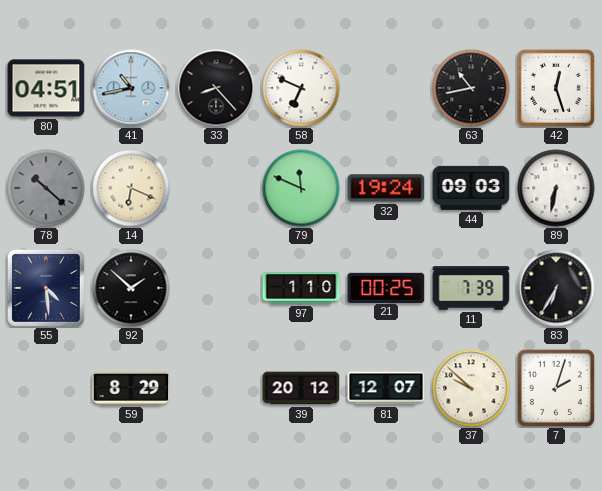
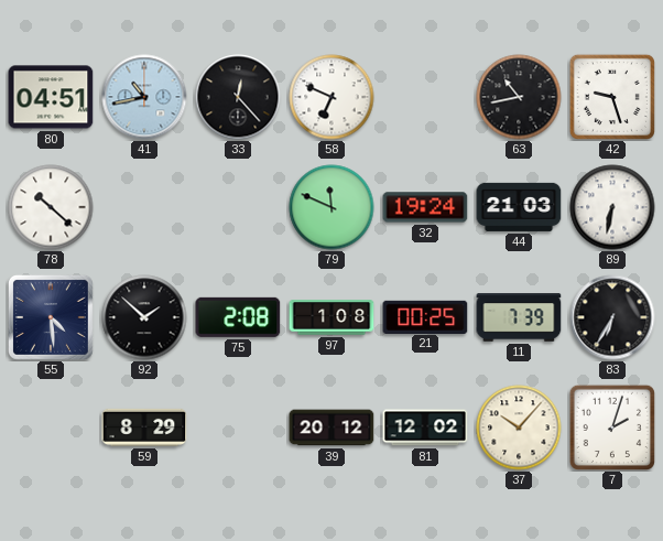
33: 8:23 -> 12:23
42: 12:27 -> 9:27
78 dial: grey -> white
14: 6:19 -> none
44: 09:03 -> 21:03
75: none -> 2:08
97: 1:10 -> 1:08
81: 12:07 -> 12:02
37: 9:52 -> 10:07
